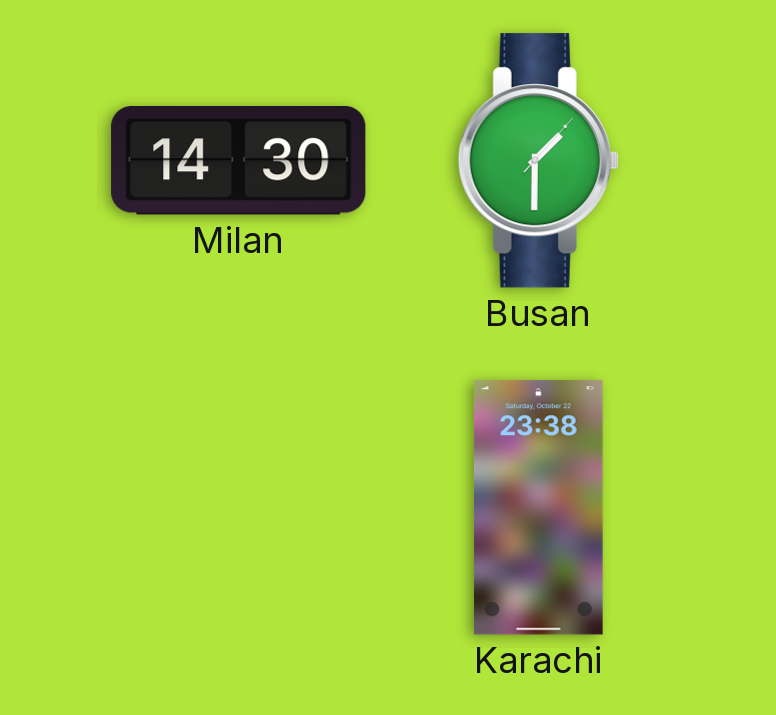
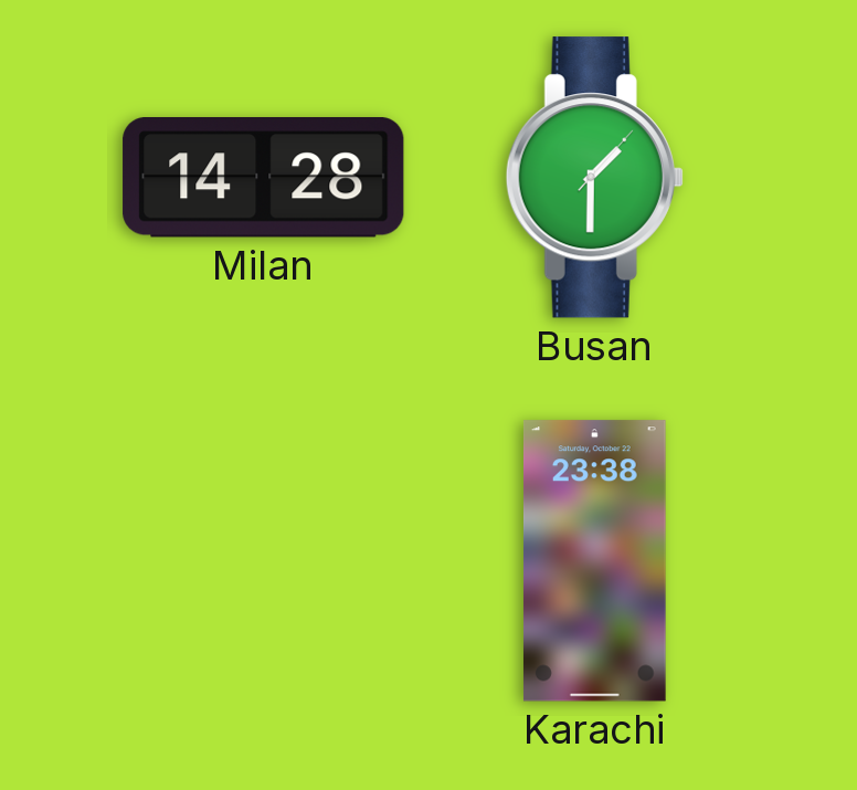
Milan: 14:30 -> 14:28
